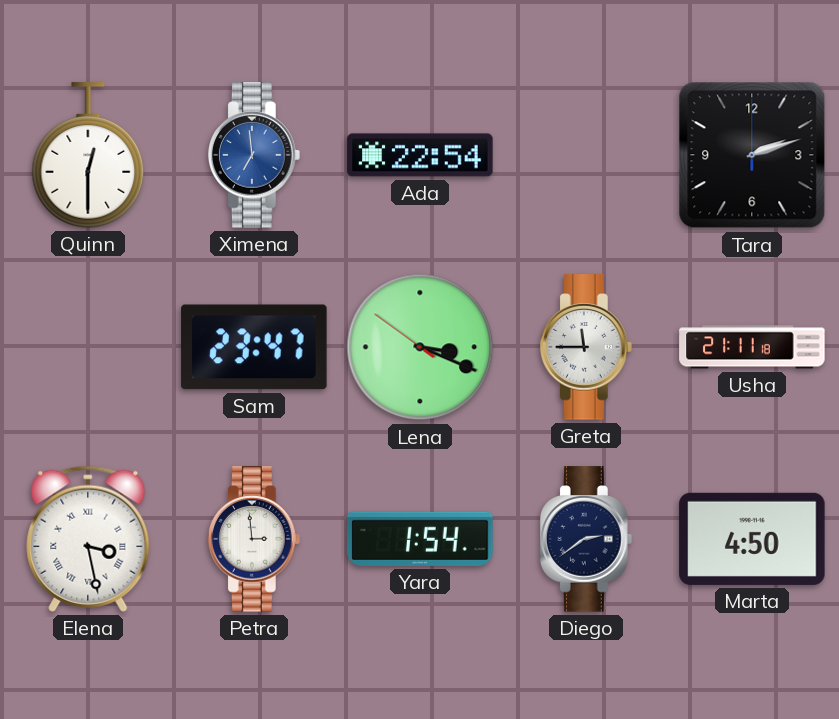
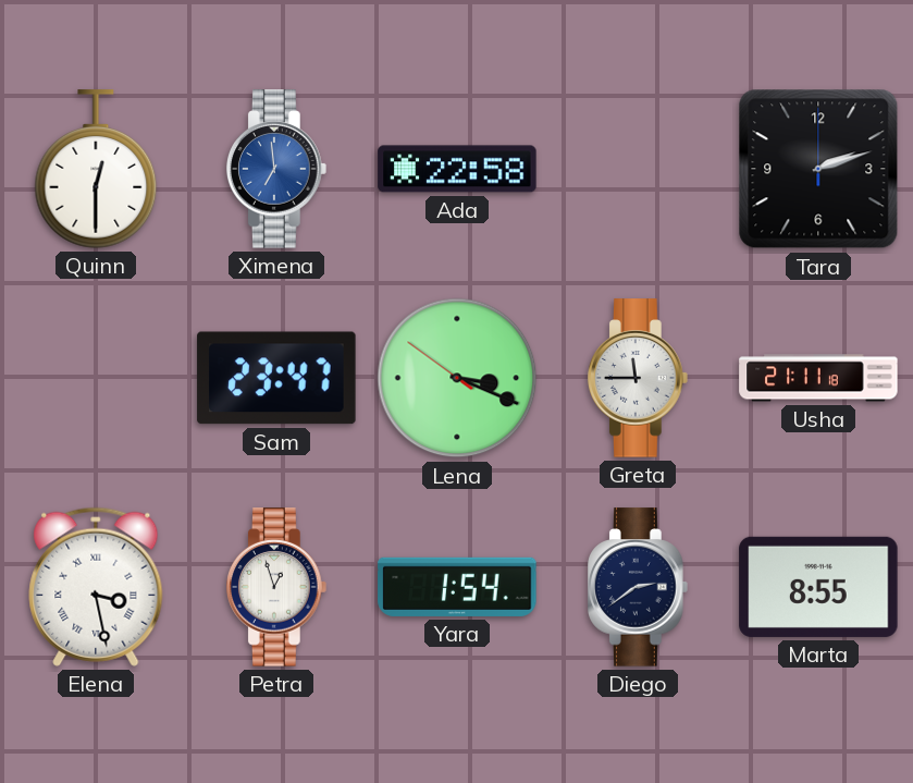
Ada: 22:54 -> 22:58
Petra: 2:59 -> 12:57
Marta: 4:50 -> 8:55
